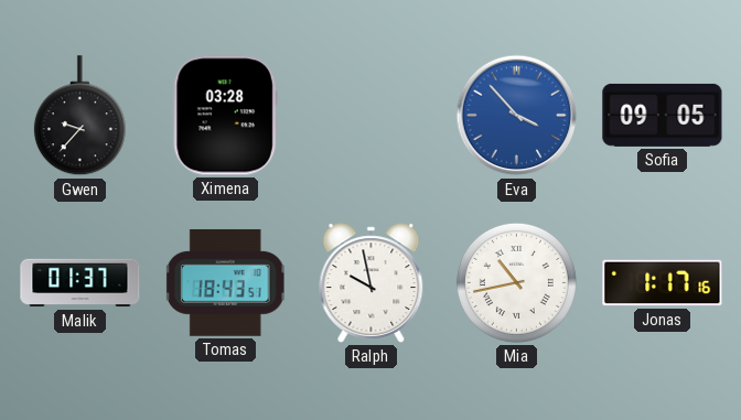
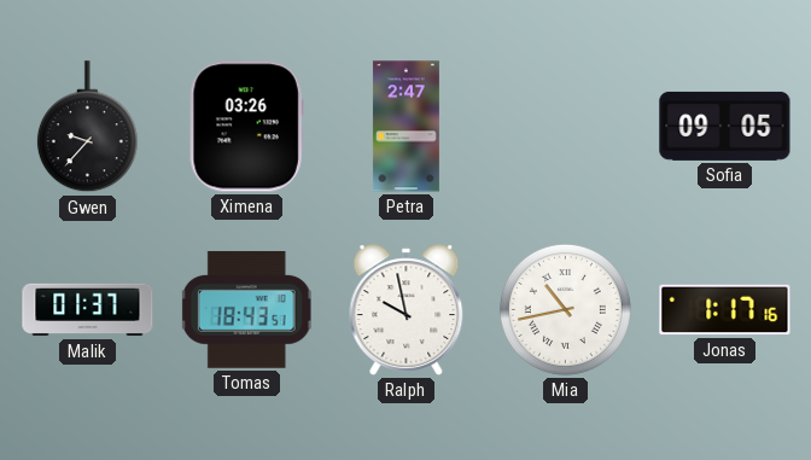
Ximena: 03:28 -> 03:26
Petra: none -> 2:47
Eva: 3:53 -> none
